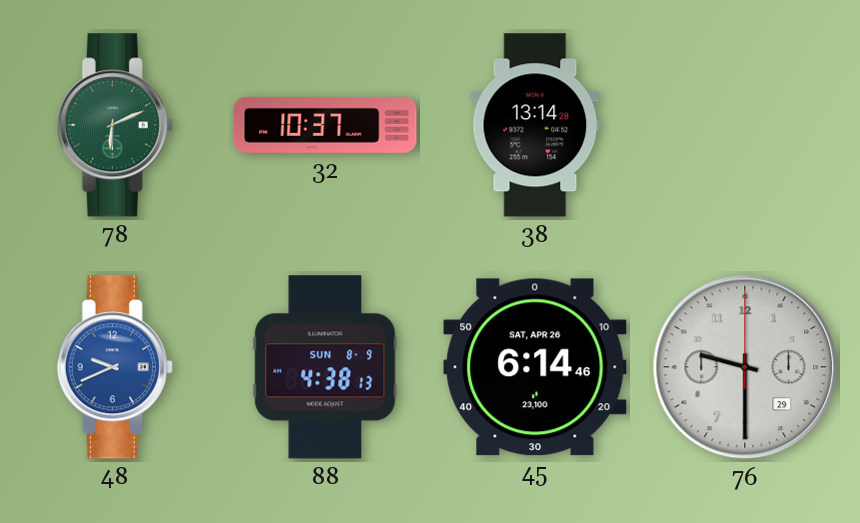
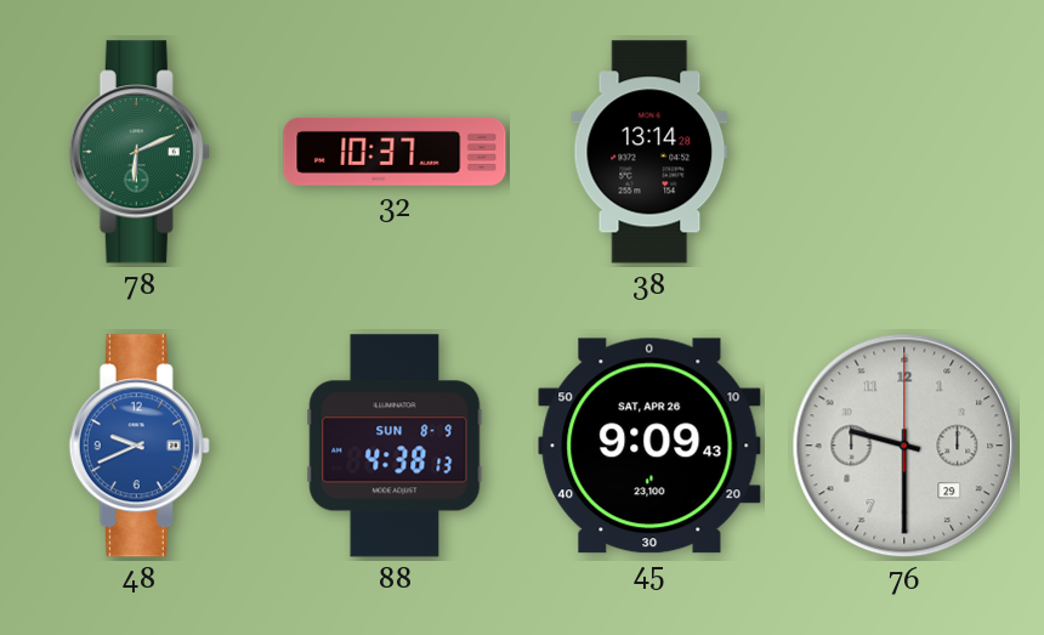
45: 6:14 -> 9:09
